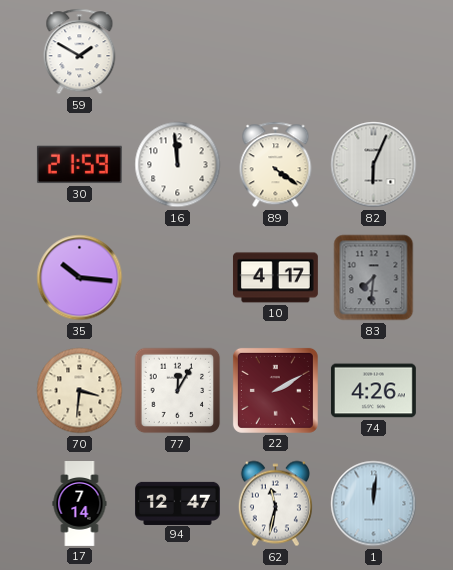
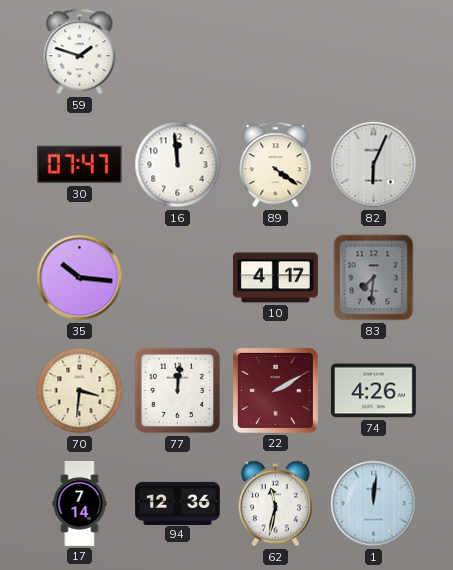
59: 1:50 -> 1:48
30: 21:59 -> 07:47
77: 12:05 -> 12:01
94: 12:47 -> 12:36
